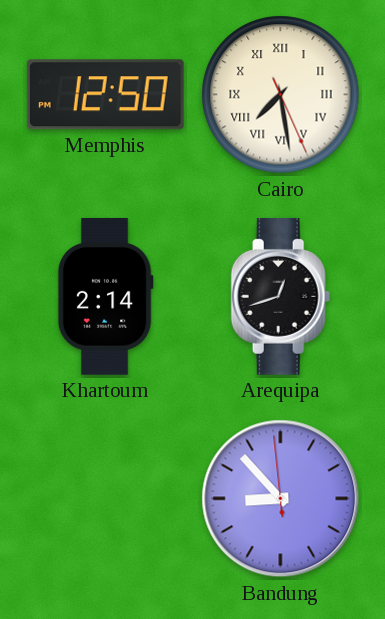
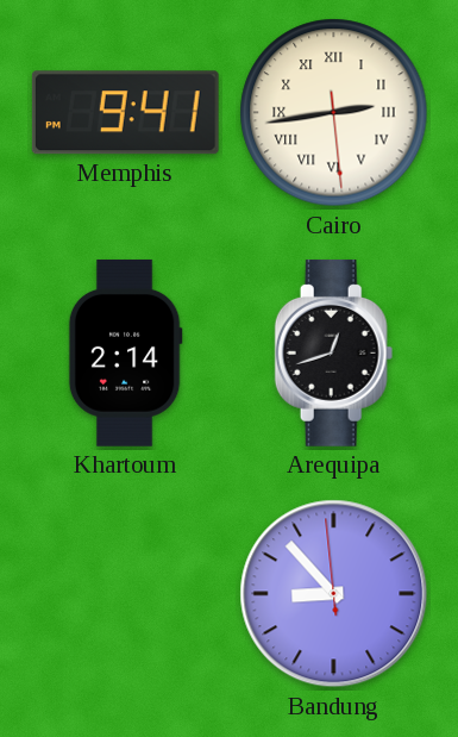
Memphis: 12:50 -> 9:41
Cairo: 7:28 -> 2:43
